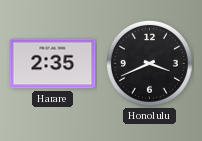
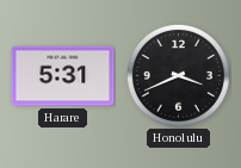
Harare: 2:35 -> 5:31
